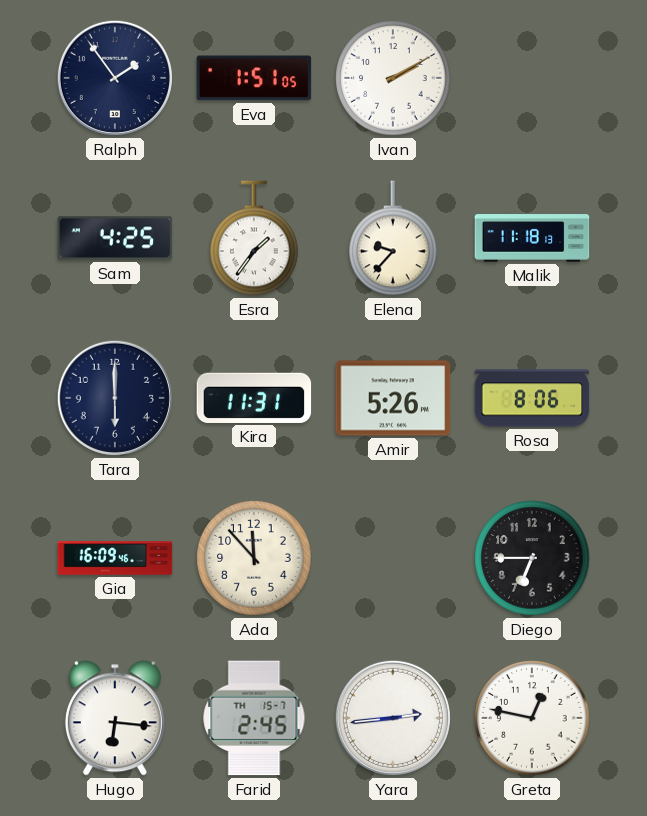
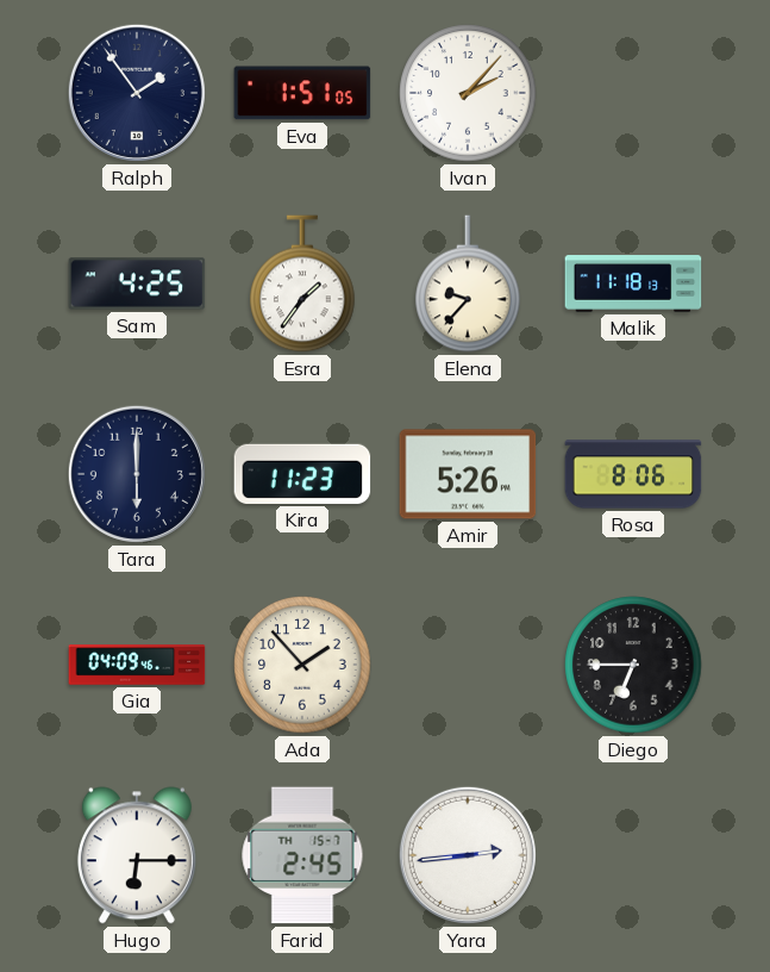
Ivan: 2:10 -> 2:07
Kira: 11:31 -> 11:23
Gia: 16:09 -> 04:09
Ada: 11:53 -> 1:53
Hugo: 6:16 -> 6:15
Greta: 12:47 -> none
